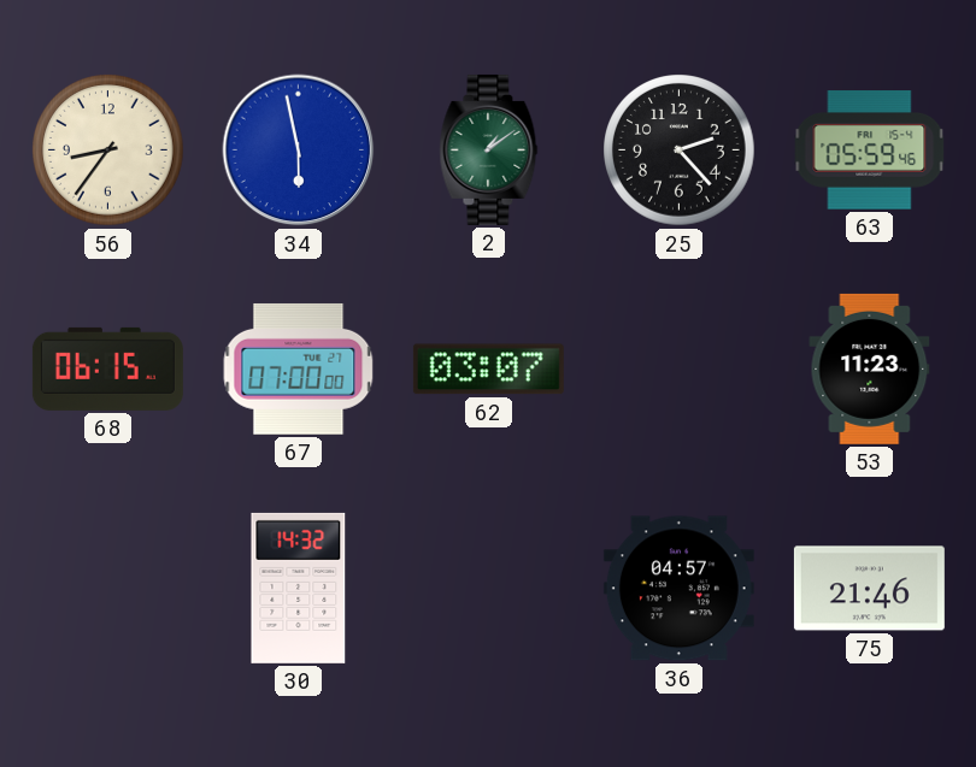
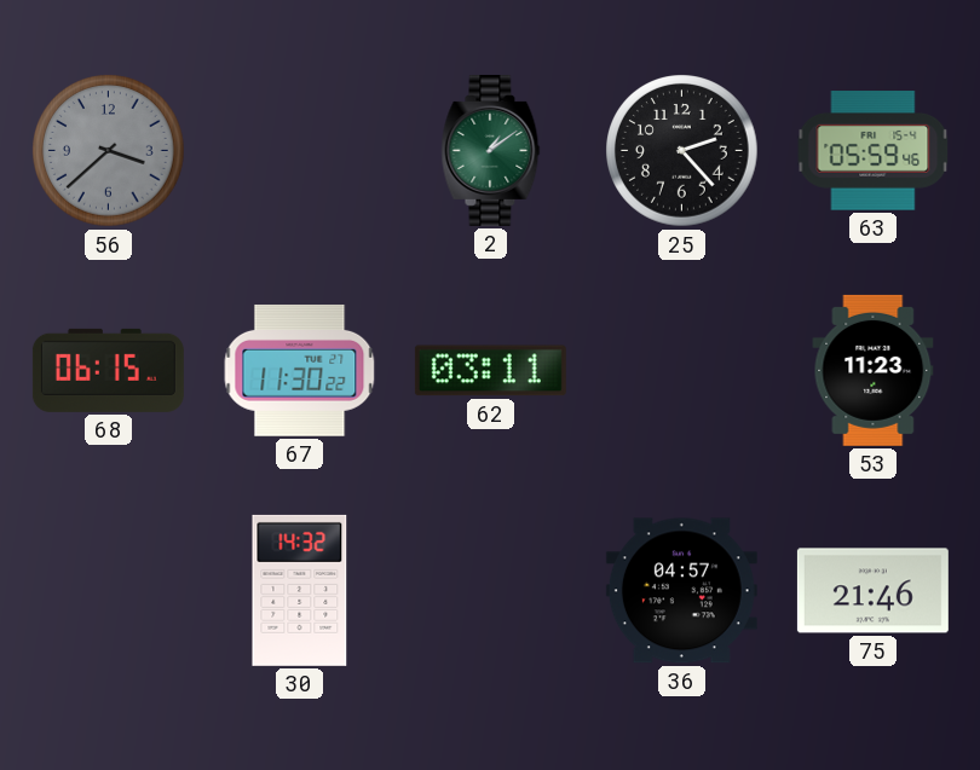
56: 8:36 -> 3:38
56 dial: cream -> grey
34: 5:58 -> none
67: 07:00 -> 11:30
62: 03:07 -> 03:11
